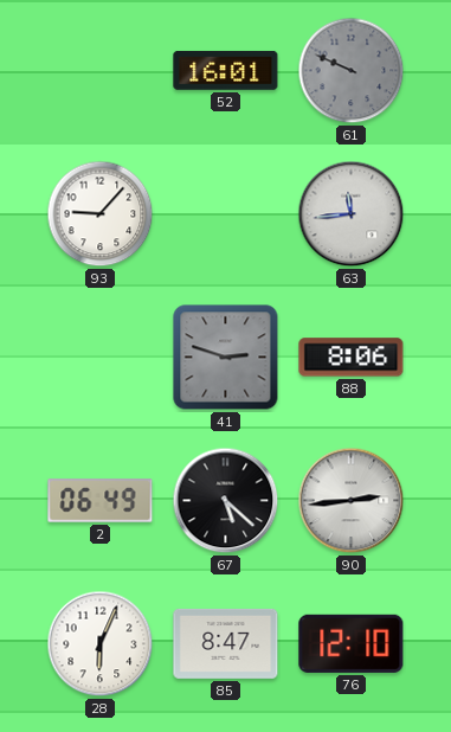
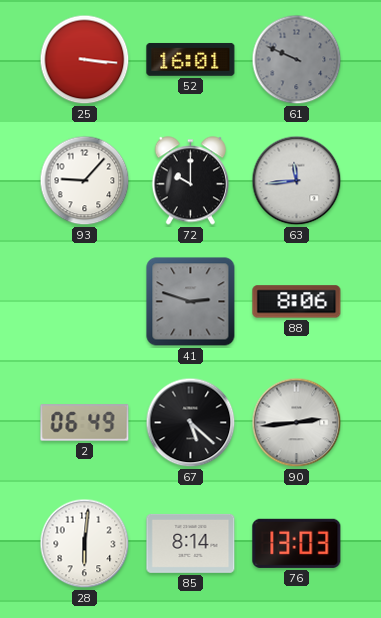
25: none -> 3:16
72: none -> 10:00
28: 6:04 -> 6:01
85: 8:47 -> 8:14
76: 12:10 -> 13:03
